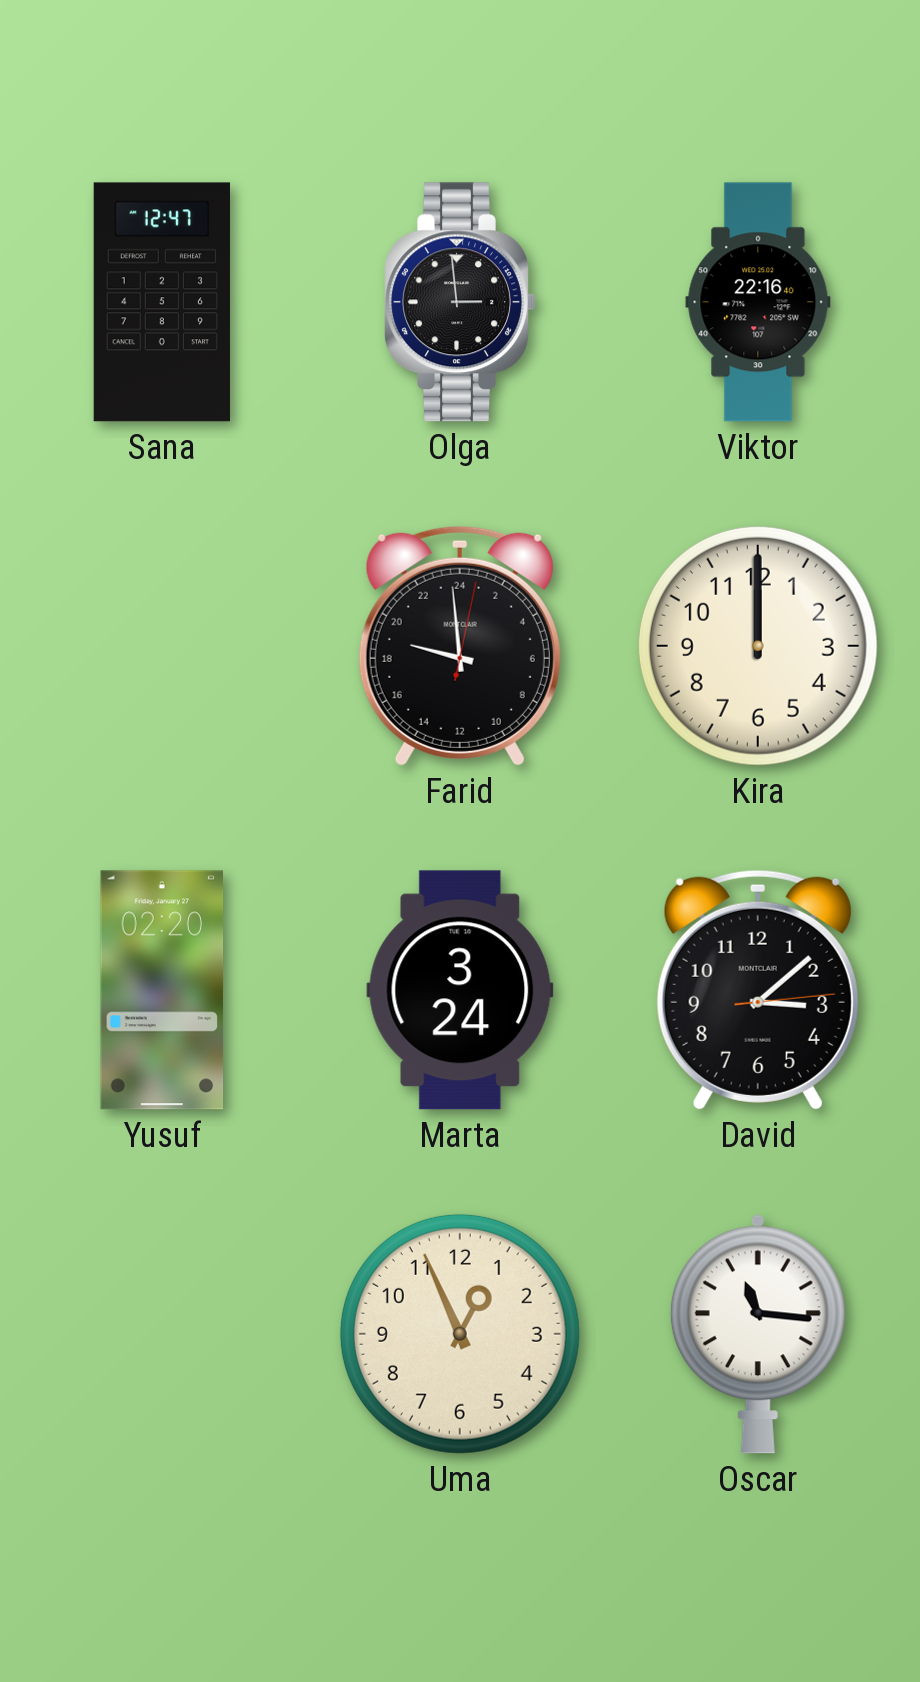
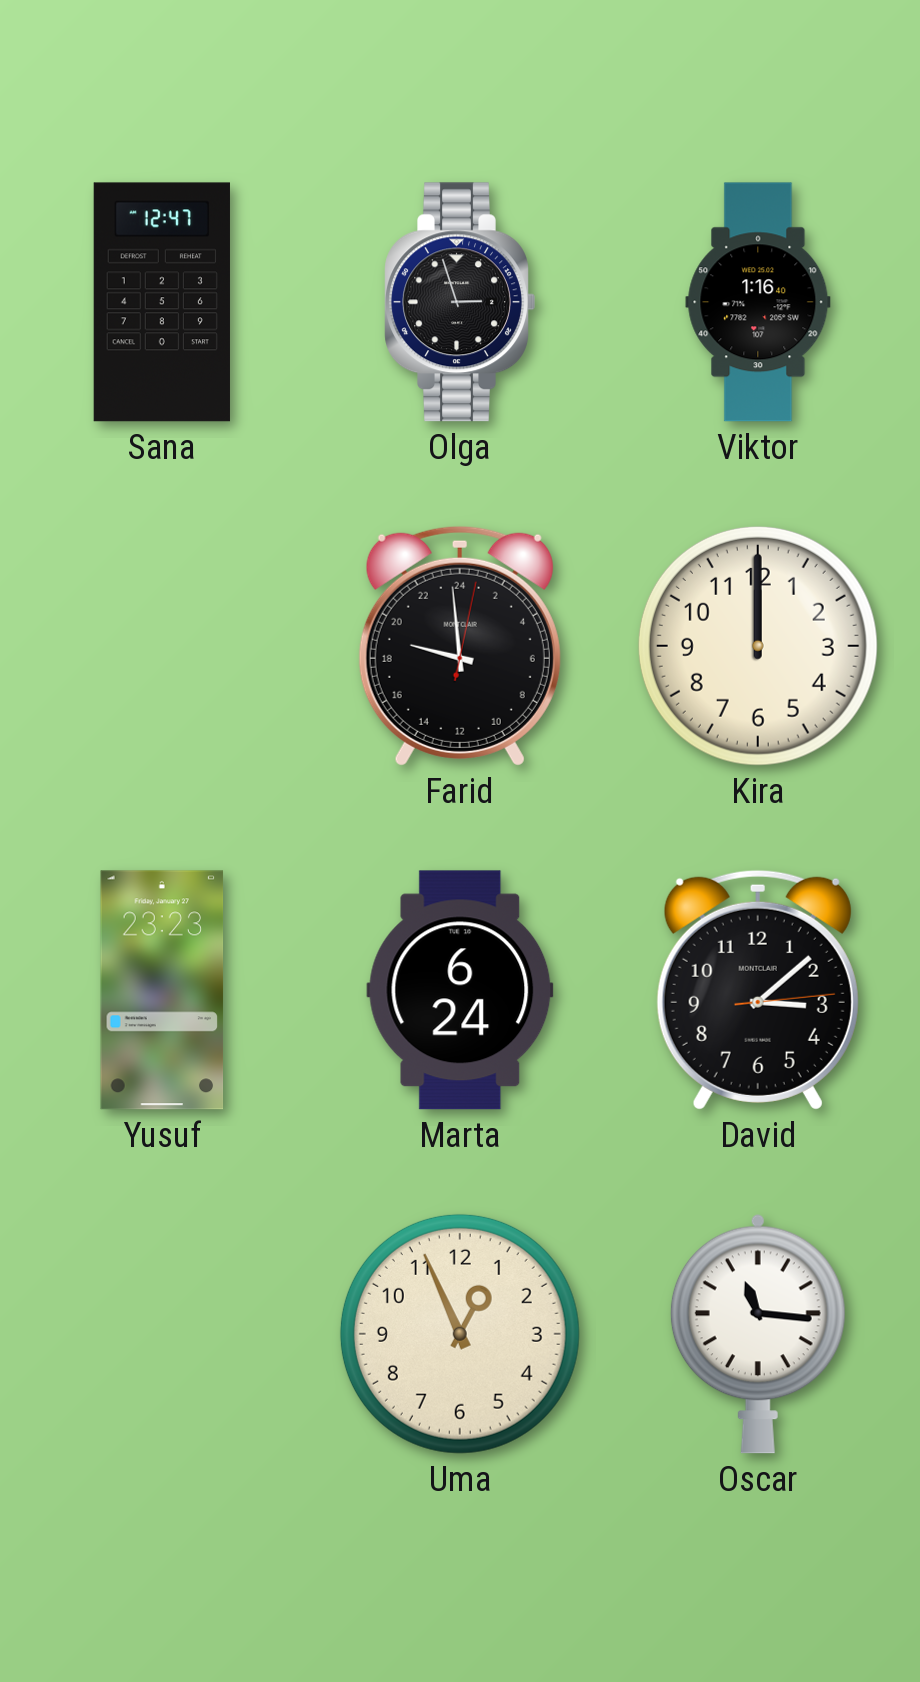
Olga: 2:59 -> 2:57
Viktor: 22:16 -> 1:16
Yusuf: 02:20 -> 23:23
Marta: 3:24 -> 6:24
